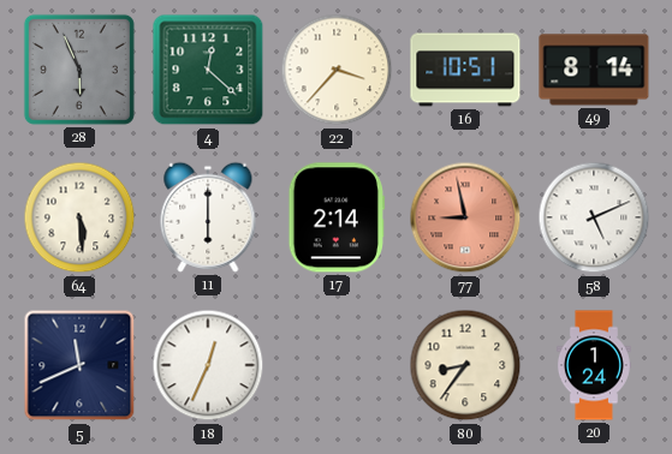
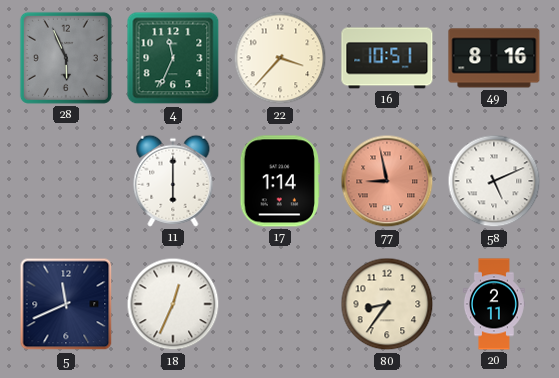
4: 12:22 -> 11:34
49: 8:14 -> 8:16
64: 5:29 -> none
17: 2:14 -> 1:14
20: 1:24 -> 2:11
